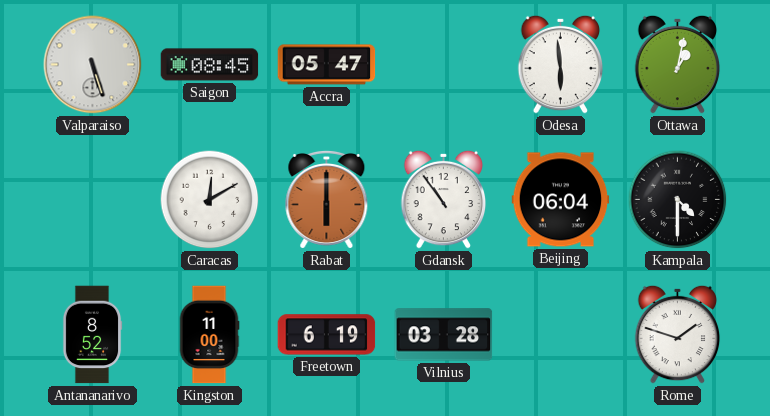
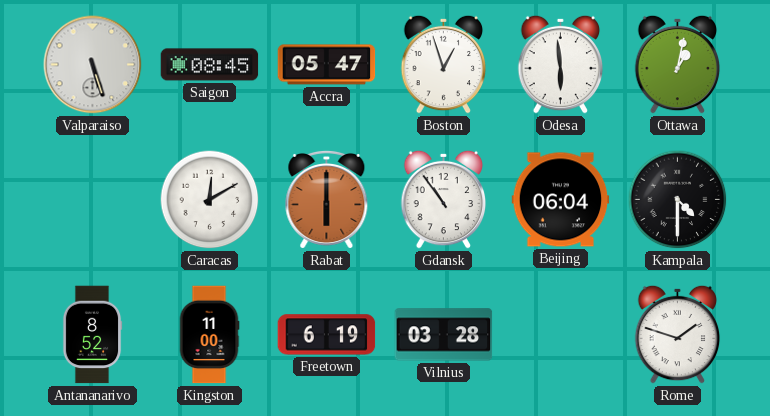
Boston: none -> 12:57
